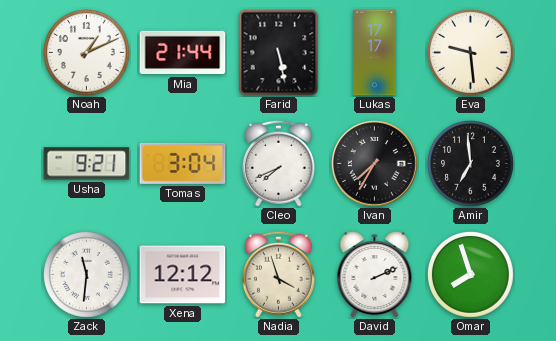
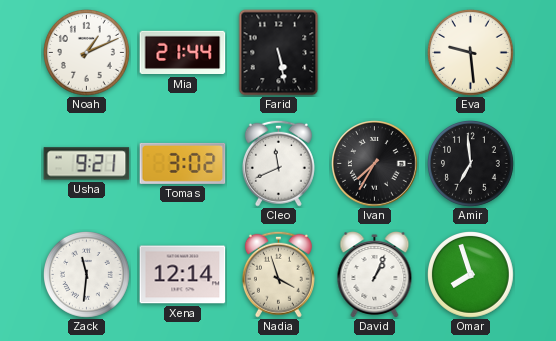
Lukas: 17:17 -> none
Tomas: 3:04 -> 3:02
Cleo: 7:41 -> 11:41
Xena: 12:12 -> 12:14
David: 2:11 -> 1:04
